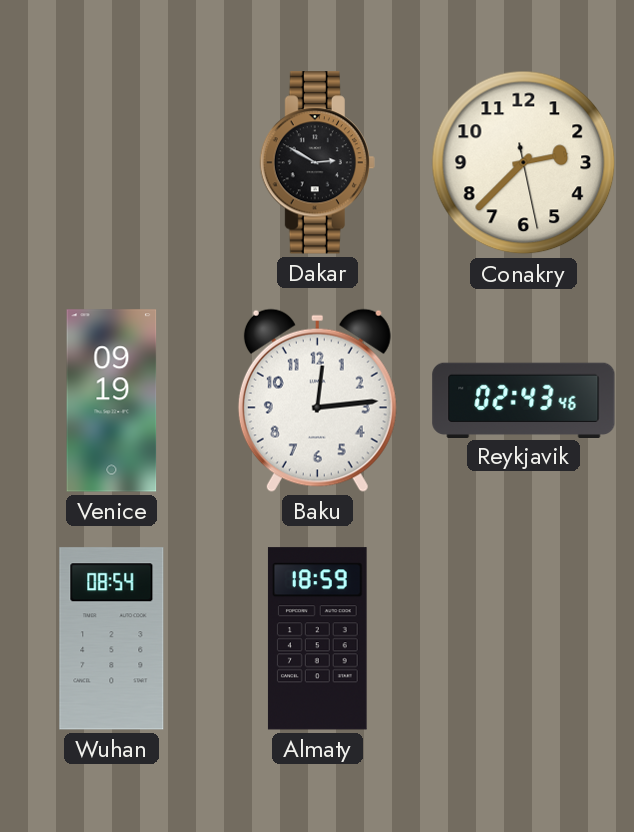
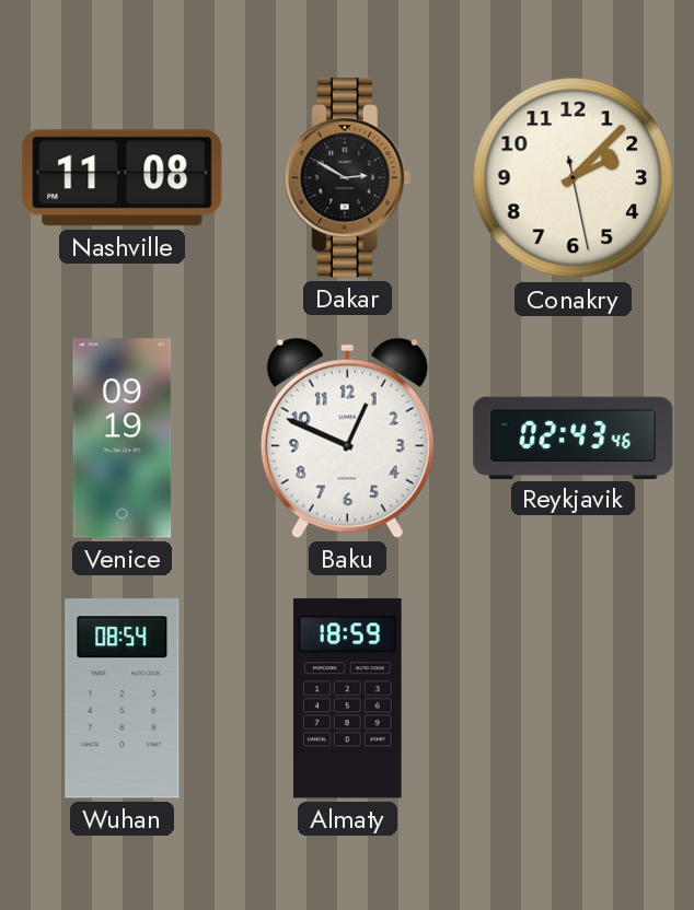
Nashville: none -> 11:08
Conakry: 2:37 -> 2:07
Baku: 12:14 -> 12:49
